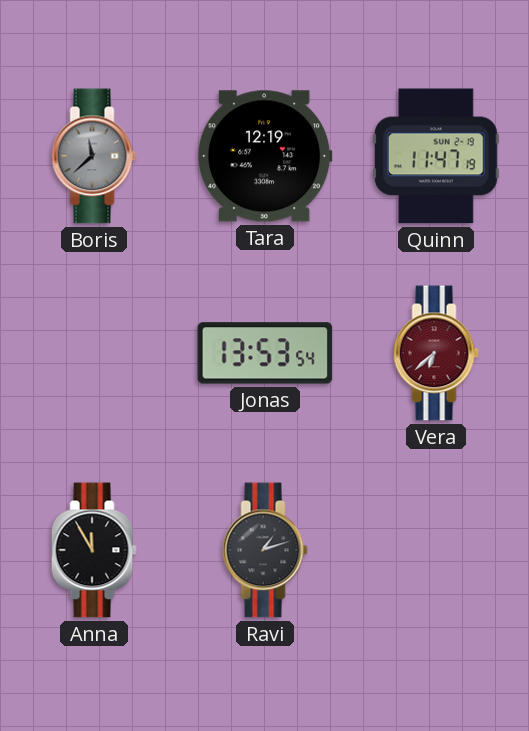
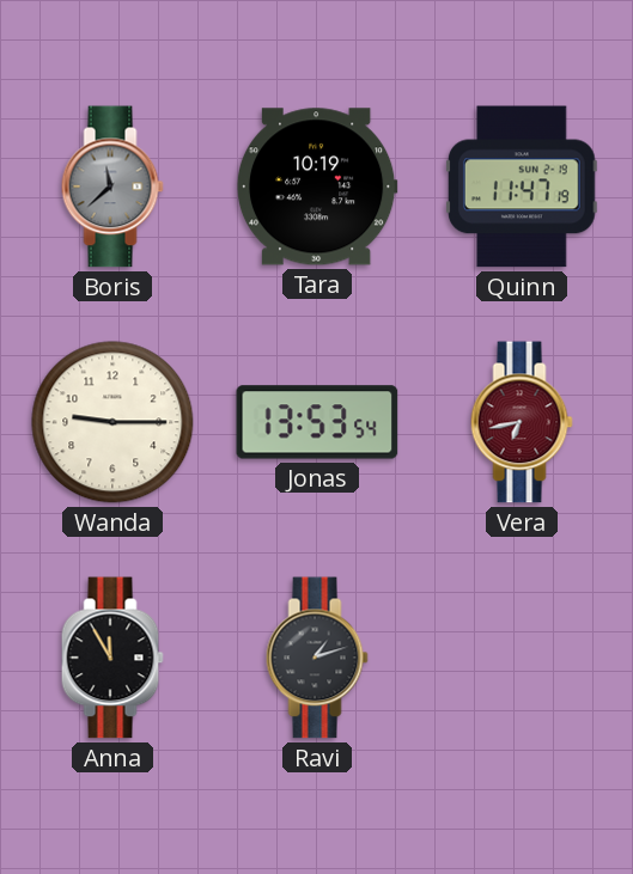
Tara: 12:19 -> 10:19
Wanda: none -> 9:15
Vera: 6:38 -> 6:43
